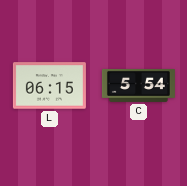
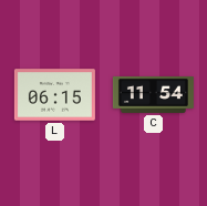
C: 5:54 -> 11:54
